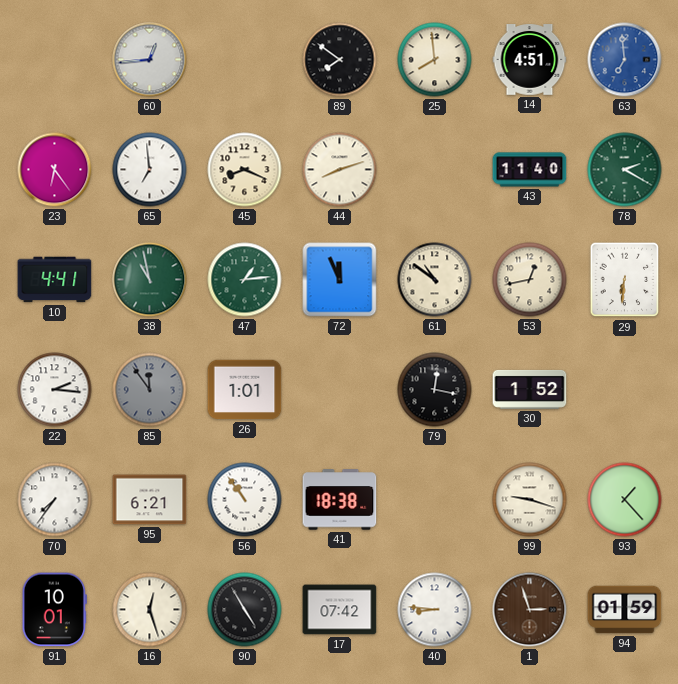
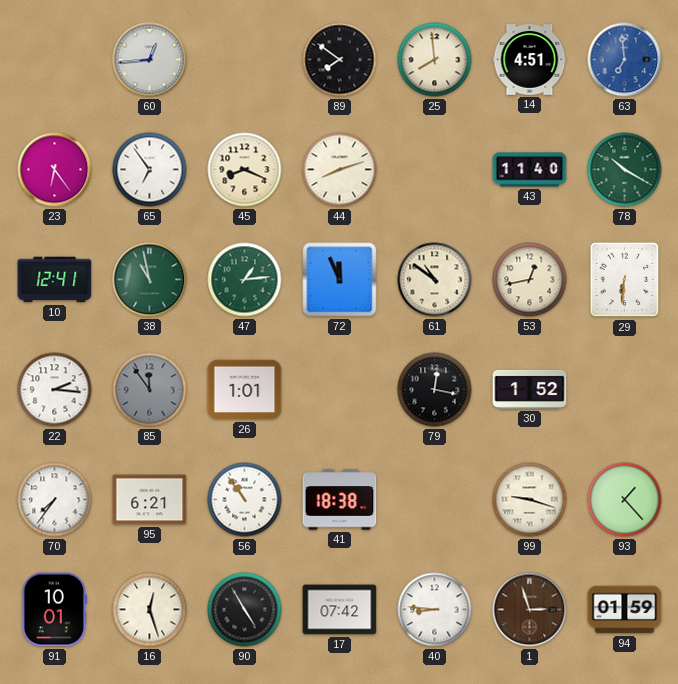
65: 6:59 -> 6:54
78: 2:20 -> 10:20
10: 4:41 -> 12:41
